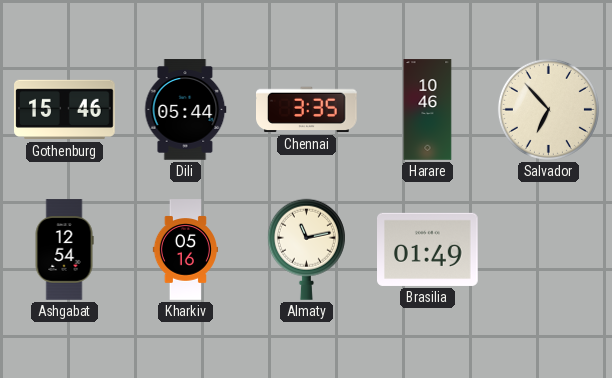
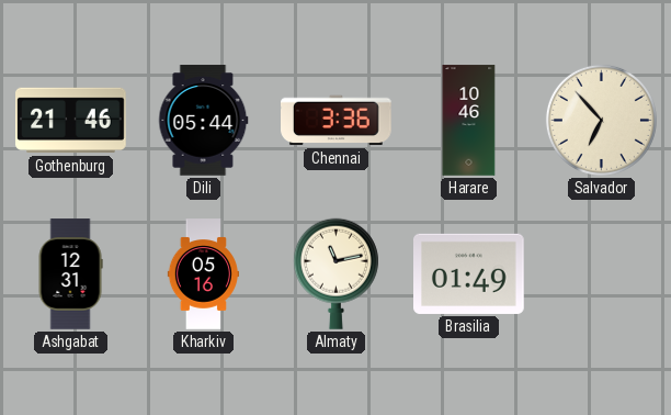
Gothenburg: 15:46 -> 21:46
Chennai: 3:35 -> 3:36
Ashgabat: 12:54 -> 12:31
